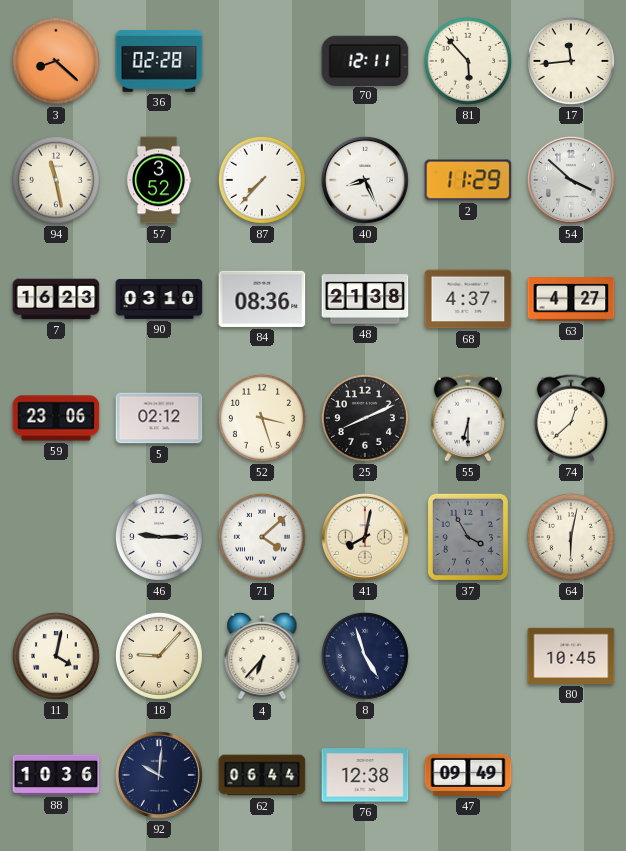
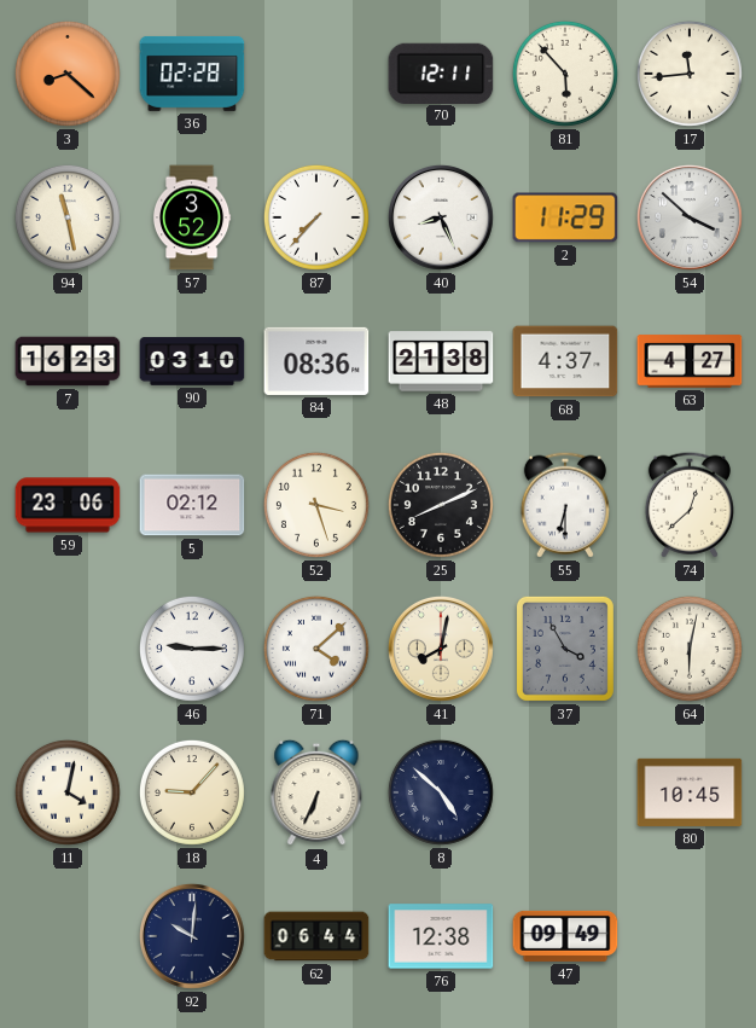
4: 6:37 -> 6:34
8: 4:57 -> 4:52
88: 10:36 -> none
